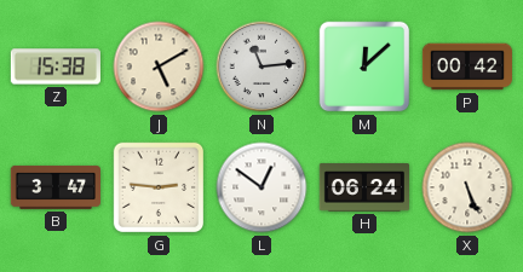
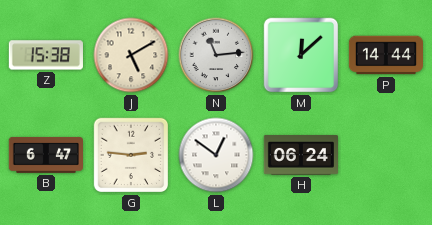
P: 00:42 -> 14:44
B: 3:47 -> 6:47
X: 5:26 -> none
